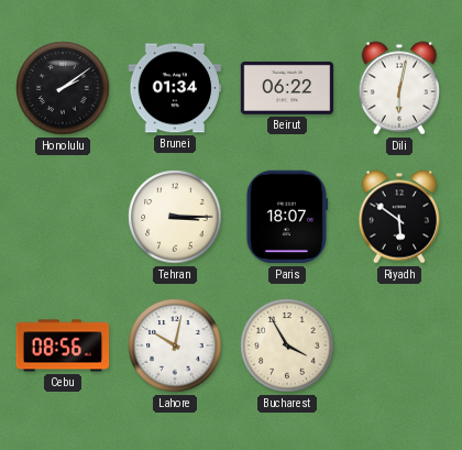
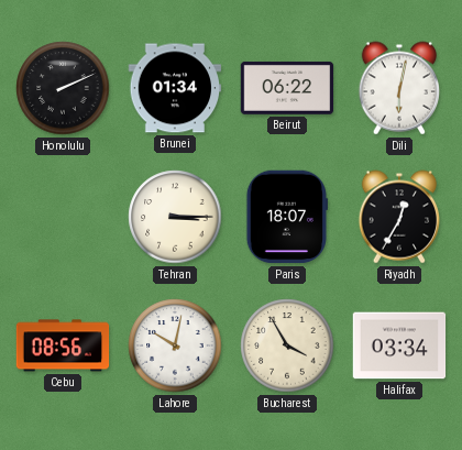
Honolulu: 2:09 -> 2:11
Riyadh: 5:51 -> 12:35
Halifax: none -> 03:34
